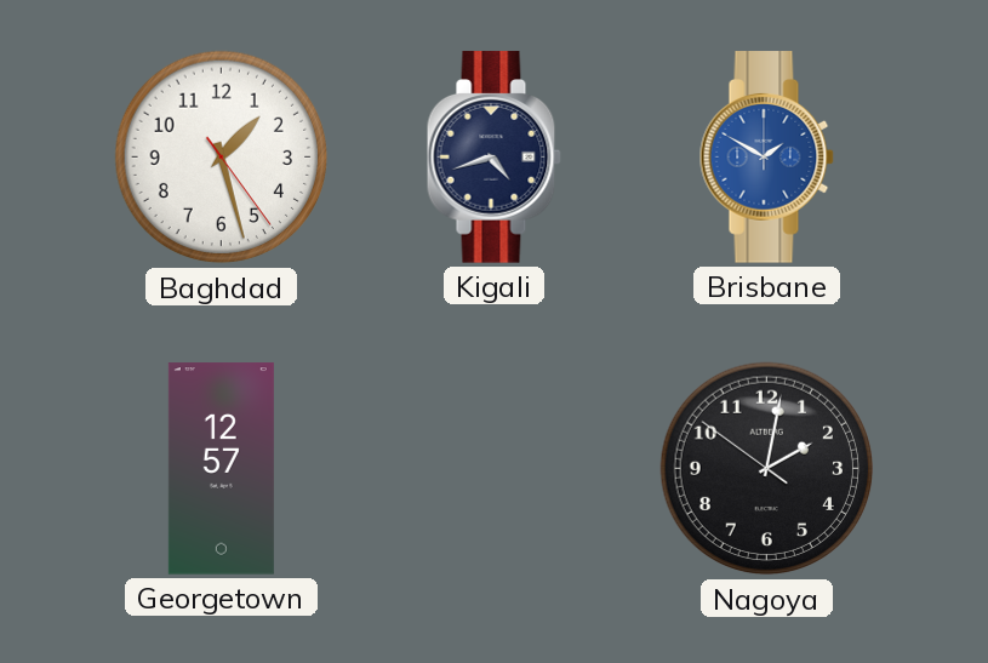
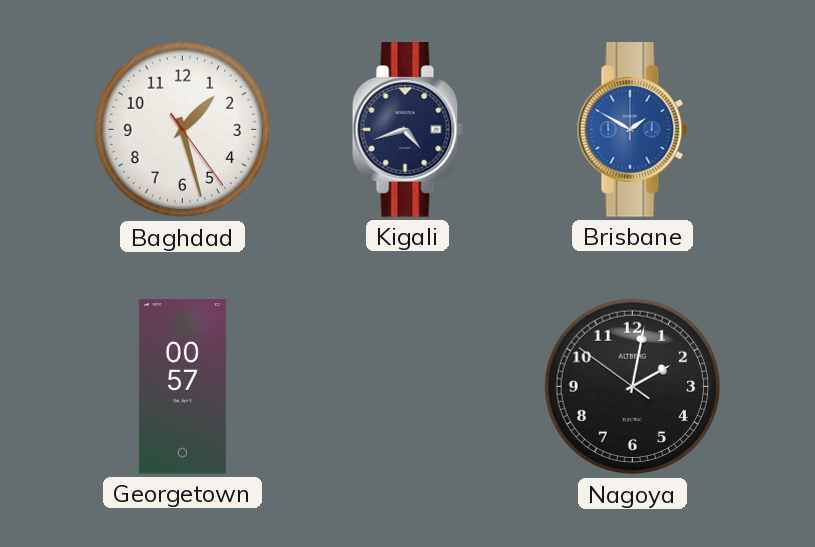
Georgetown: 12:57 -> 00:57
